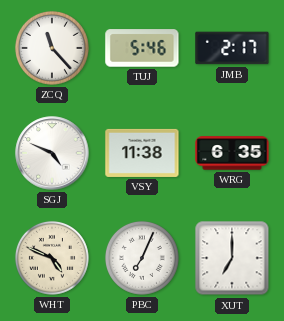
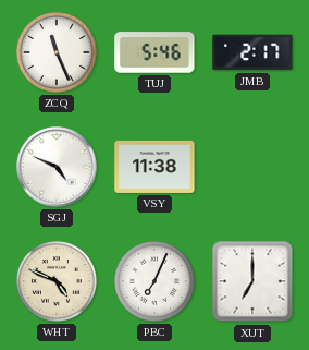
ZCQ: 11:23 -> 11:26
WRG: 6:35 -> none
